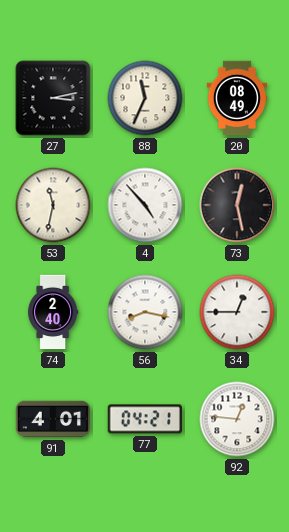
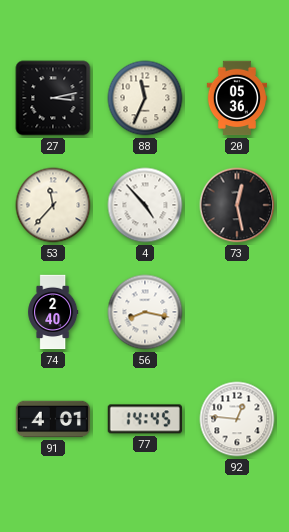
20: 08:49 -> 05:36
53: 11:32 -> 11:37
34: 12:45 -> none
77: 04:21 -> 14:45
